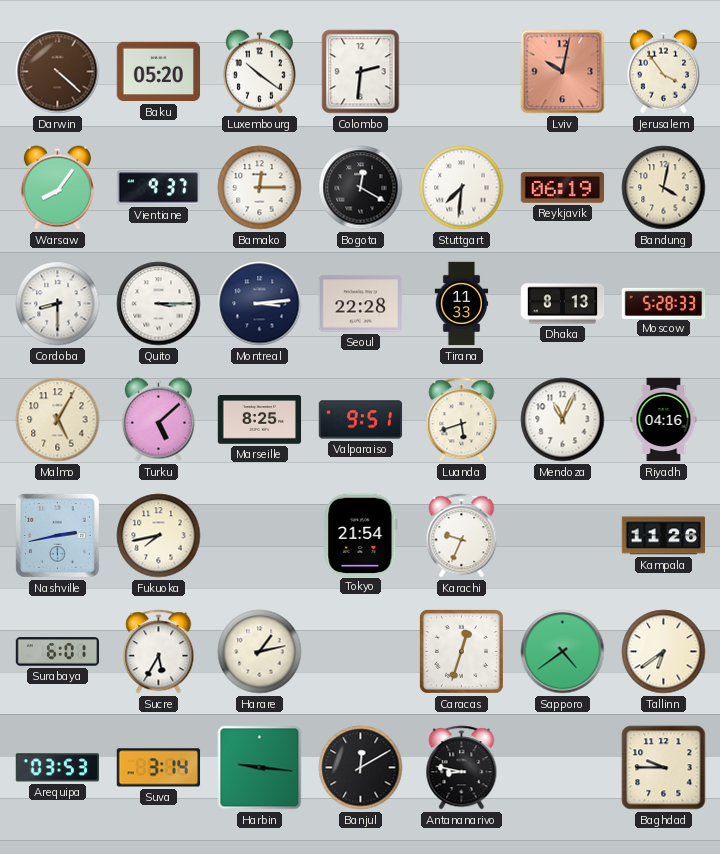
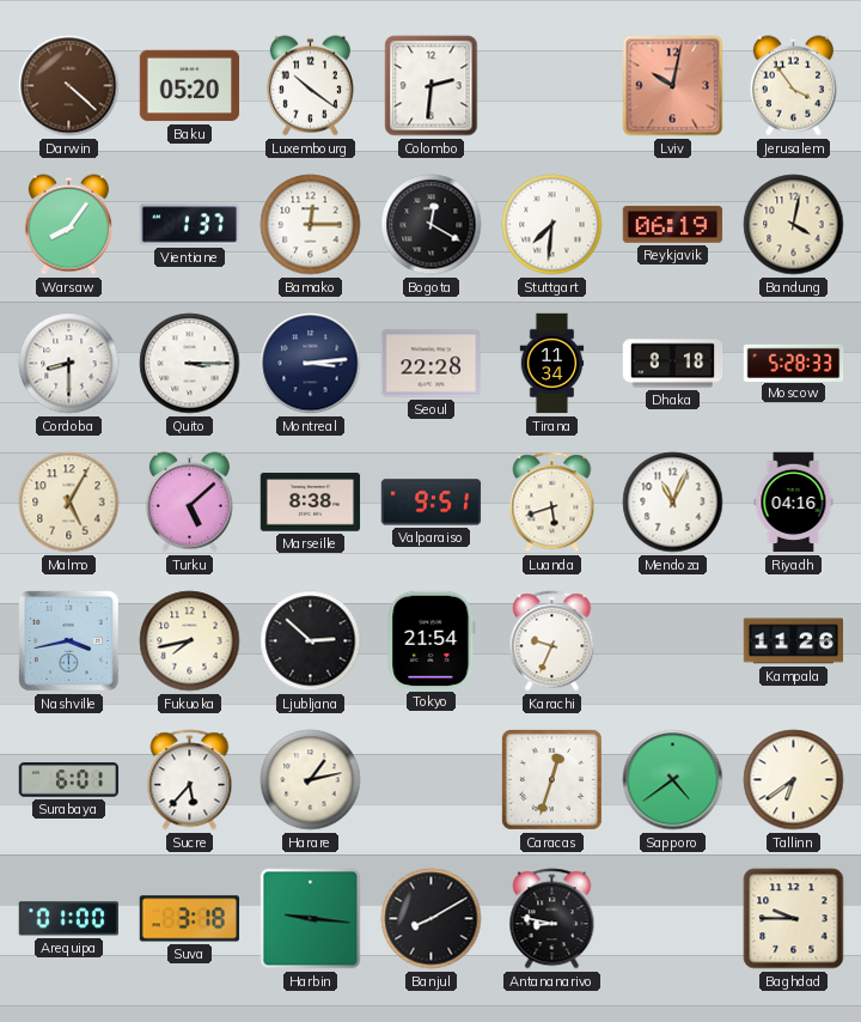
Vientiane: 9:37 -> 1:37
Tirana: 11:33 -> 11:34
Dhaka: 8:13 -> 8:18
Marseille: 8:25 -> 8:38
Nashville: 2:43 -> 3:43
Ljubljana: none -> 2:52
Sucre: 5:35 -> 5:37
Arequipa: 03:53 -> 01:00
Suva: 3:14 -> 3:18
Banjul: 12:10 -> 8:10
